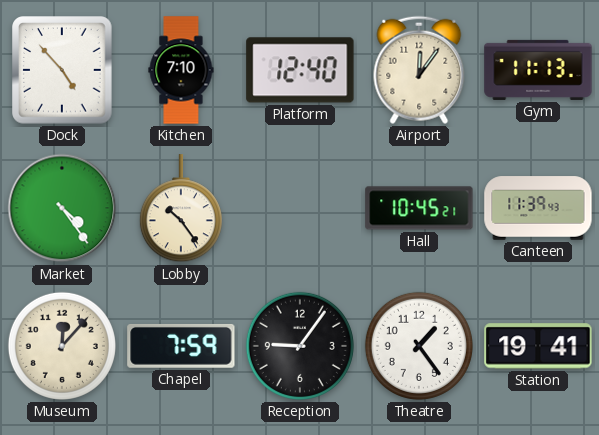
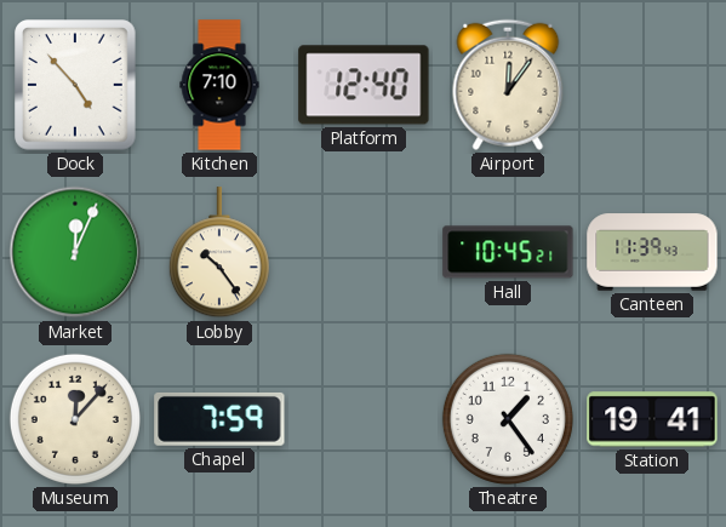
Gym: 11:13 -> none
Market: 4:24 -> 12:04
Reception: 9:06 -> none
